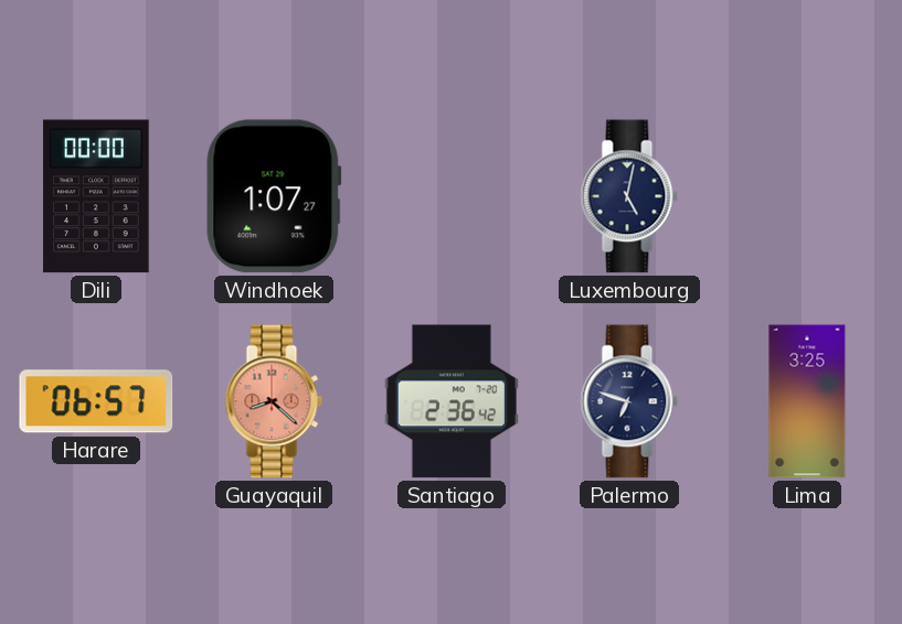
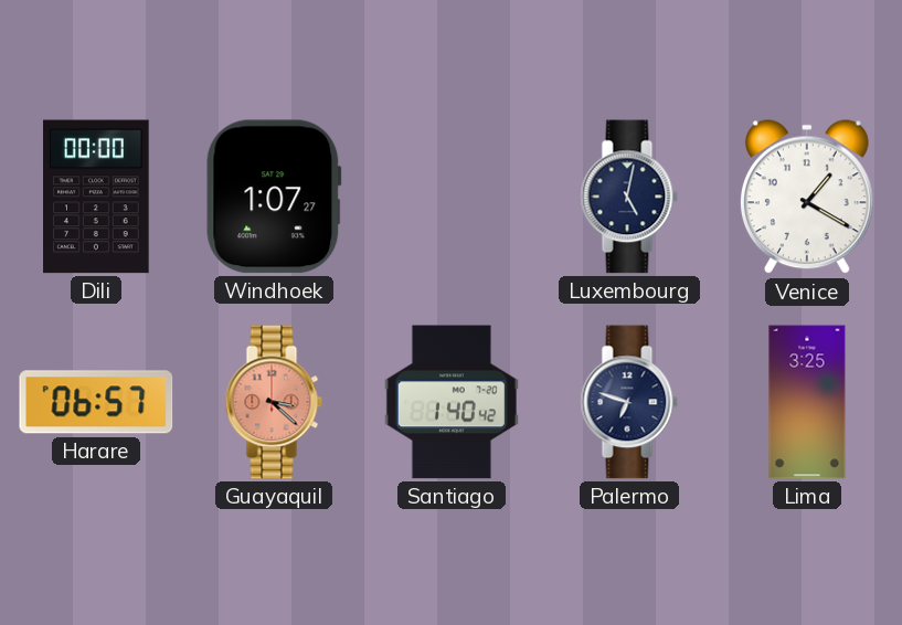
Venice: none -> 1:20
Guayaquil: 8:22 -> 3:22
Santiago: 2:36 -> 1:40
